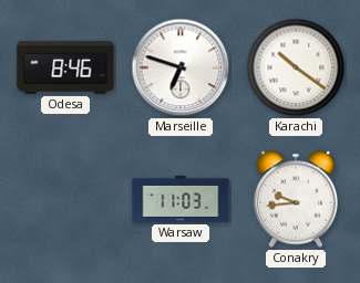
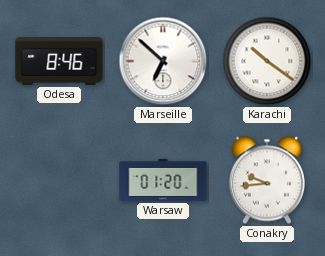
Marseille: 6:48 -> 6:52
Warsaw: 11:03 -> 01:20
